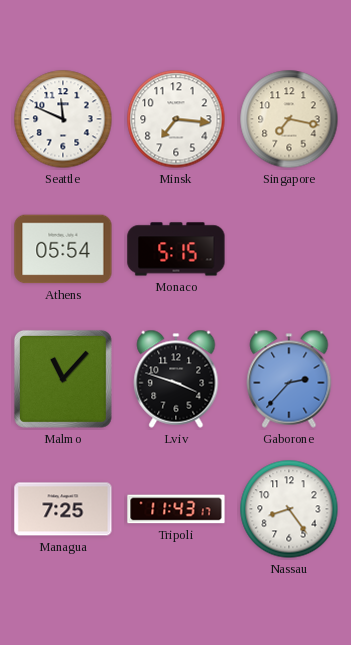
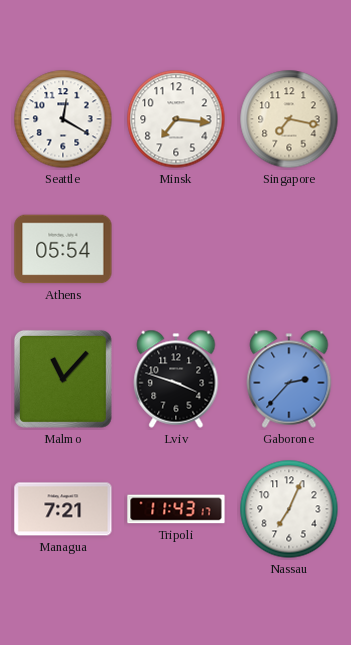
Seattle: 11:49 -> 12:20
Monaco: 5:15 -> none
Managua: 7:25 -> 7:21
Nassau: 8:24 -> 7:04
